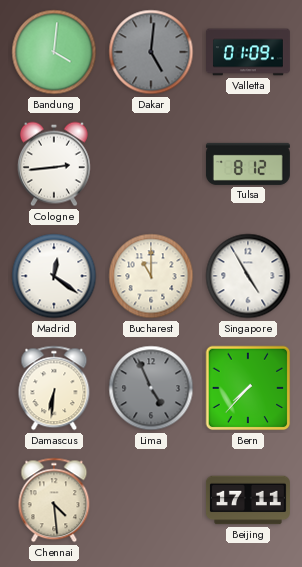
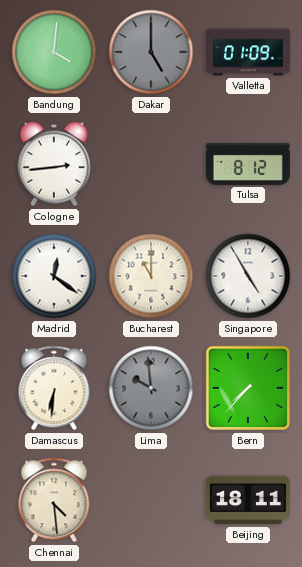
Dakar: 5:01 -> 5:00
Lima: 4:56 -> 9:59
Beijing: 17:11 -> 18:11
